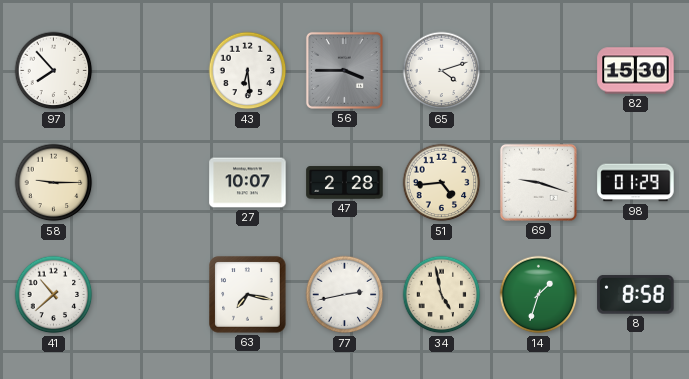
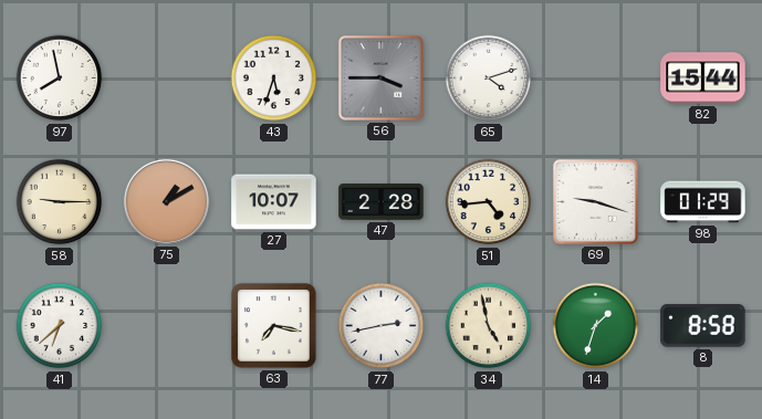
97: 7:53 -> 7:58
43: 6:29 -> 5:33
82: 15:30 -> 15:44
75: none -> 1:10
41: 10:38 -> 6:38
